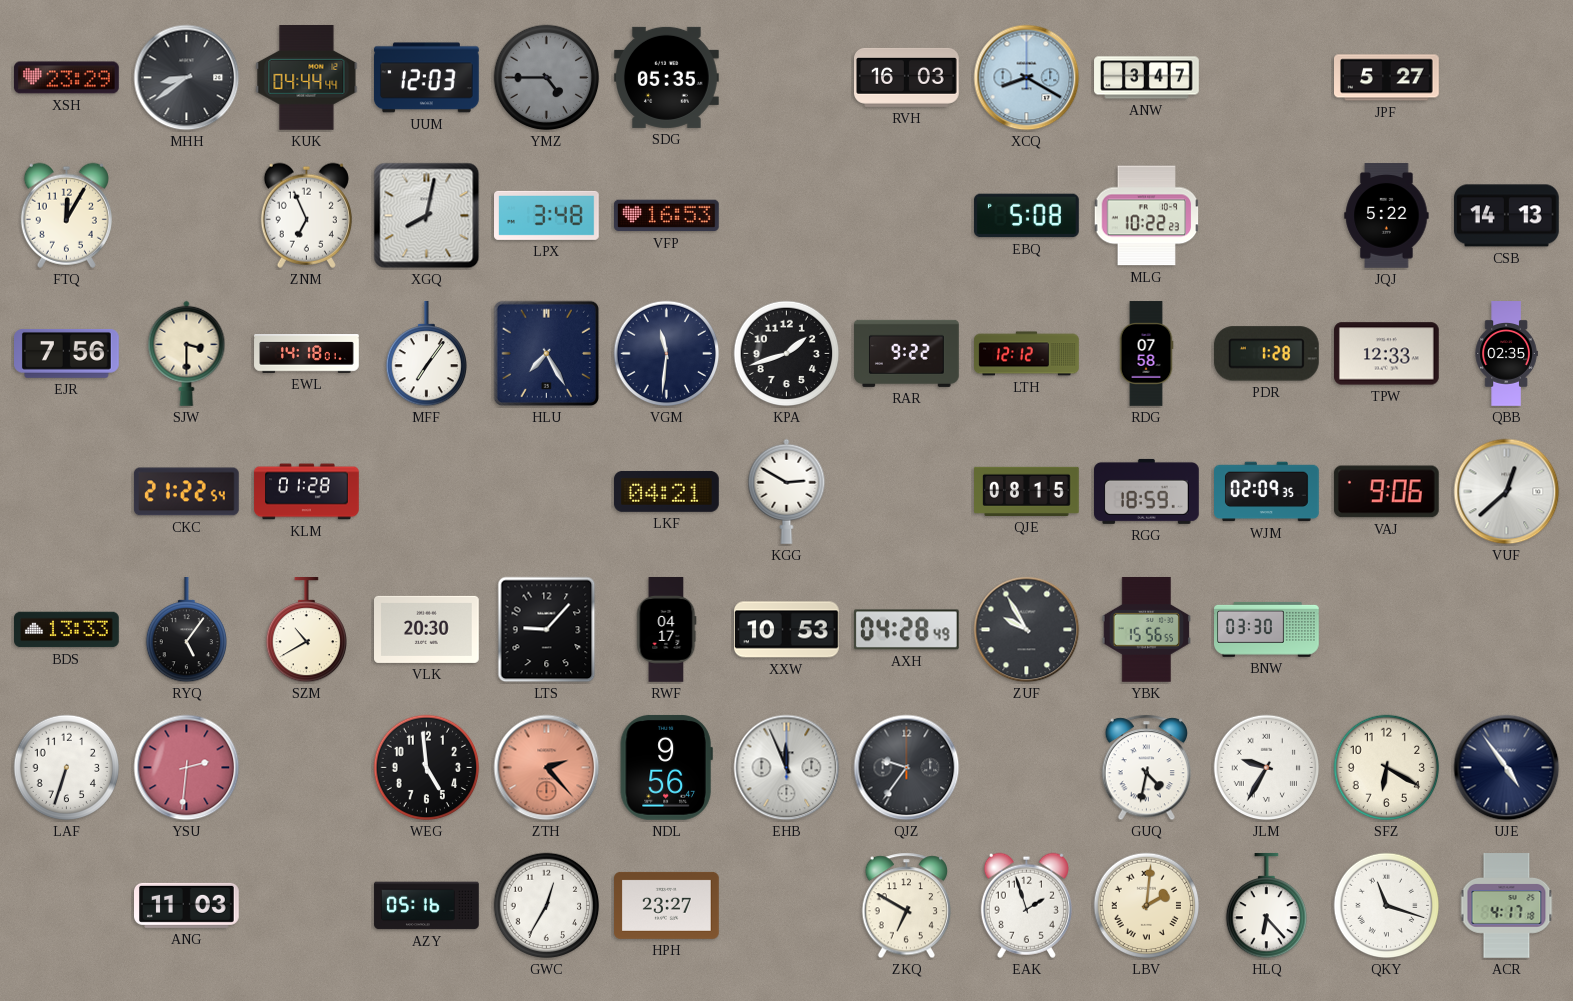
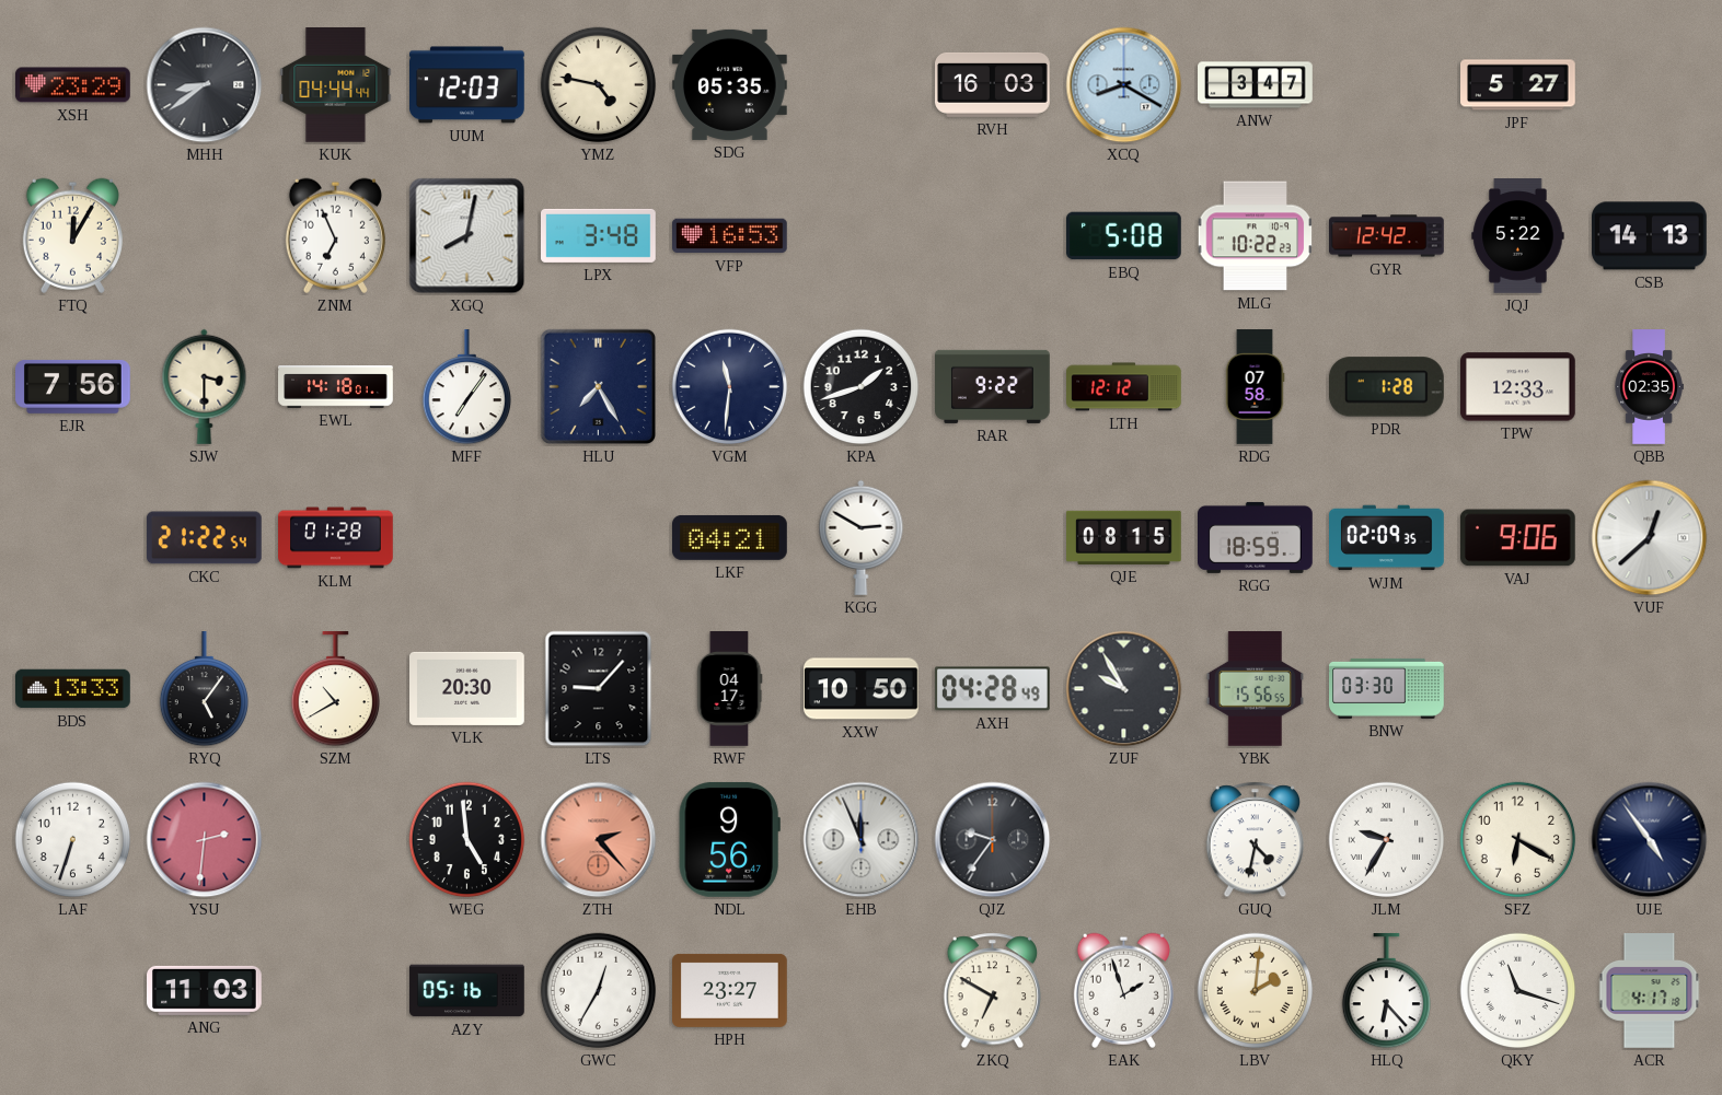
YMZ: 4:45 -> 4:47
YMZ dial: grey -> cream
GYR: none -> 12:42
XXW: 10:53 -> 10:50
